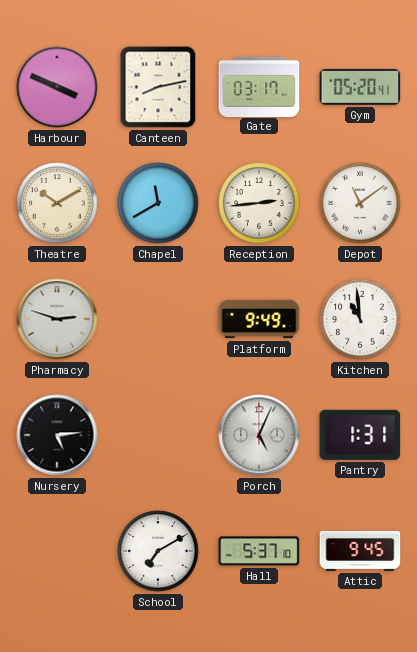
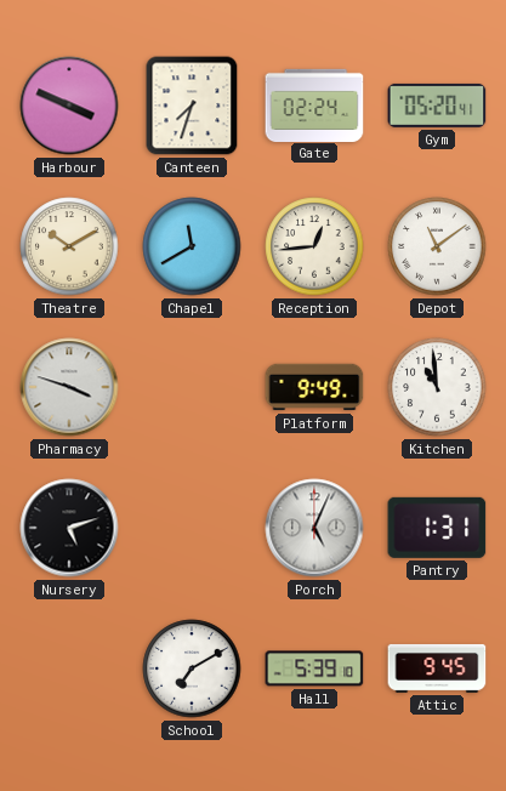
Canteen: 8:13 -> 7:33
Gate: 03:17 -> 02:24
Reception: 2:44 -> 12:44
Pharmacy: 2:48 -> 3:48
Nursery: 5:14 -> 5:12
Hall: 5:37 -> 5:39
